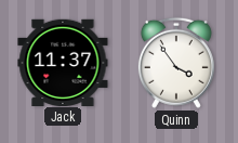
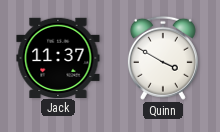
Quinn: 3:54 -> 3:50
